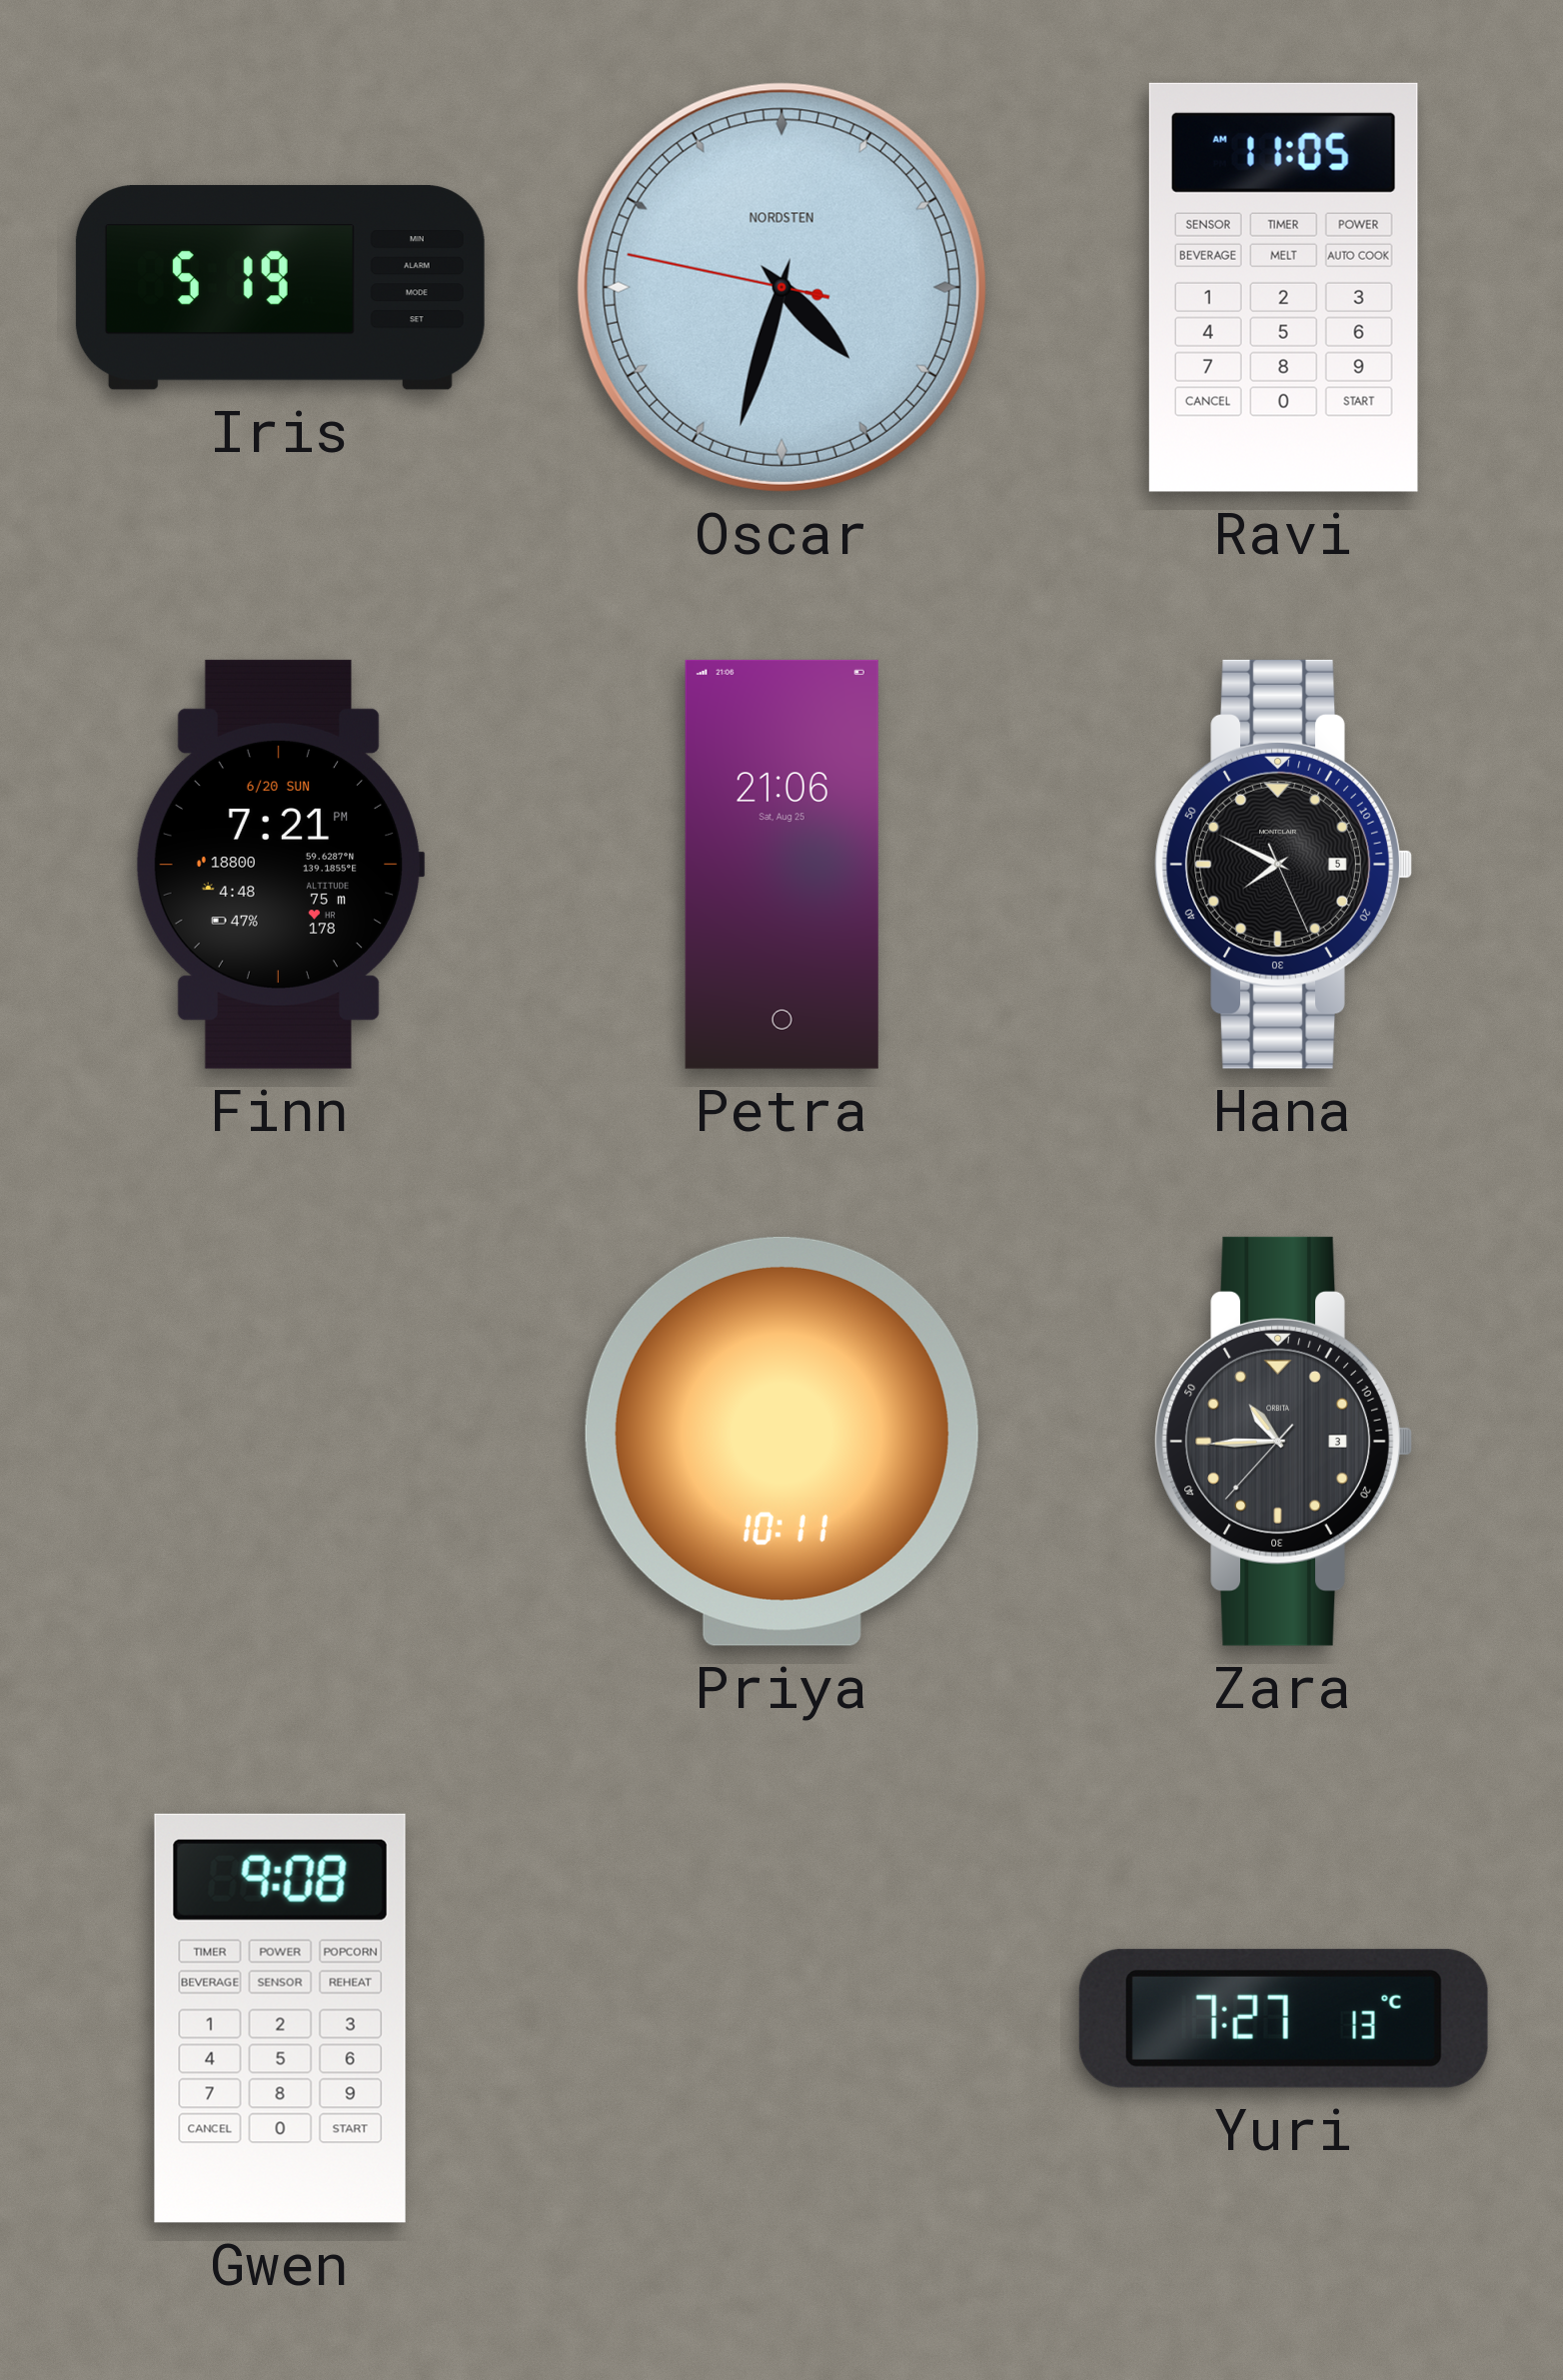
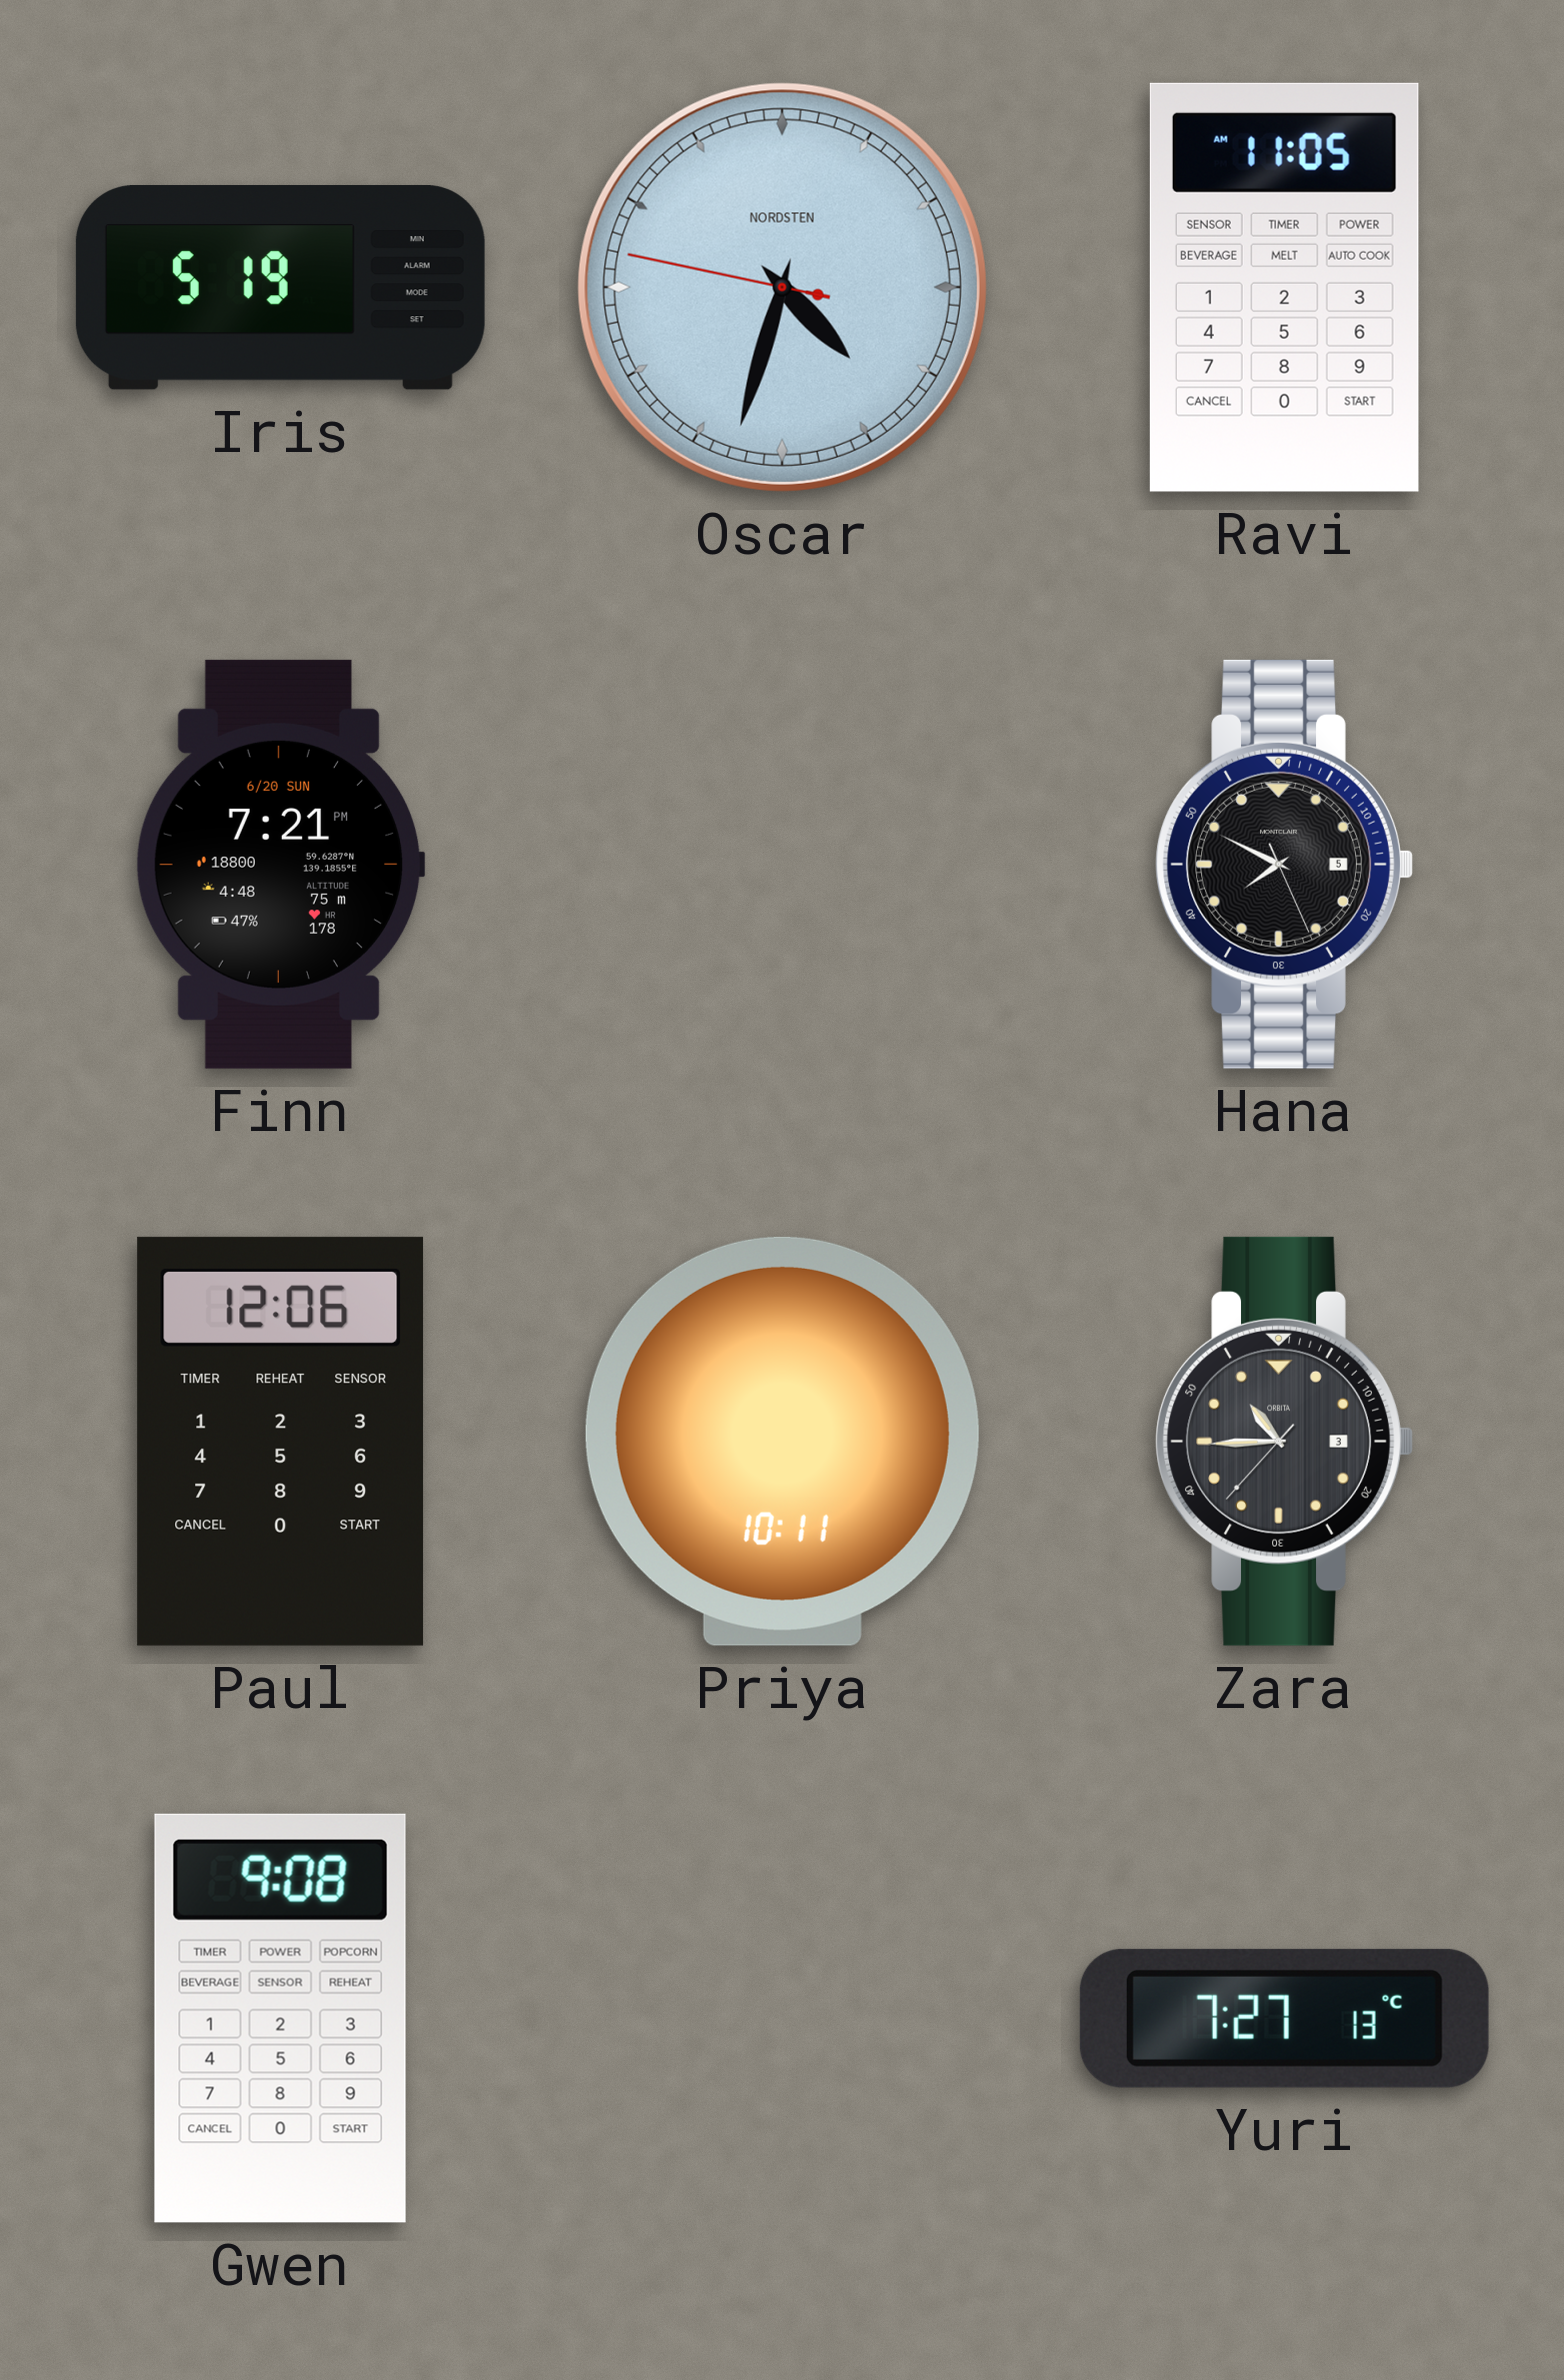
Petra: 21:06 -> none
Paul: none -> 12:06
